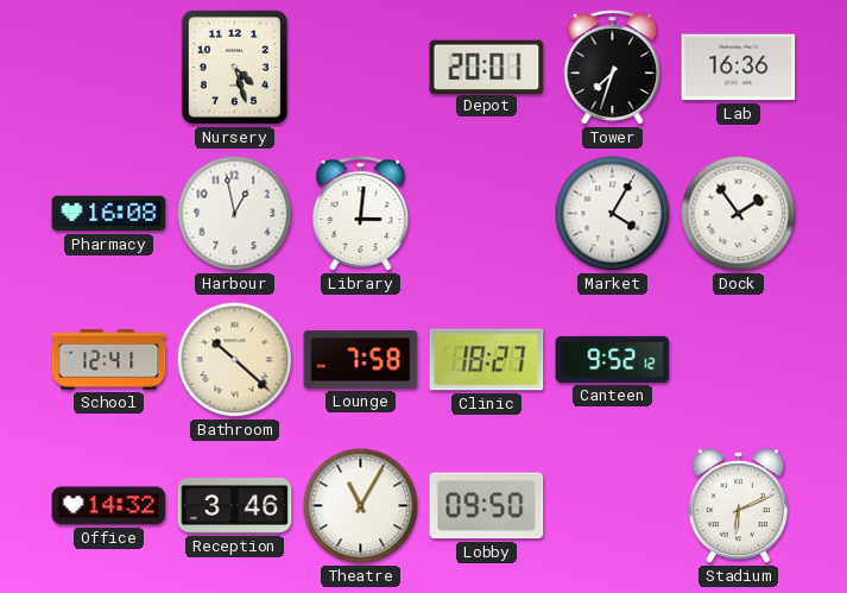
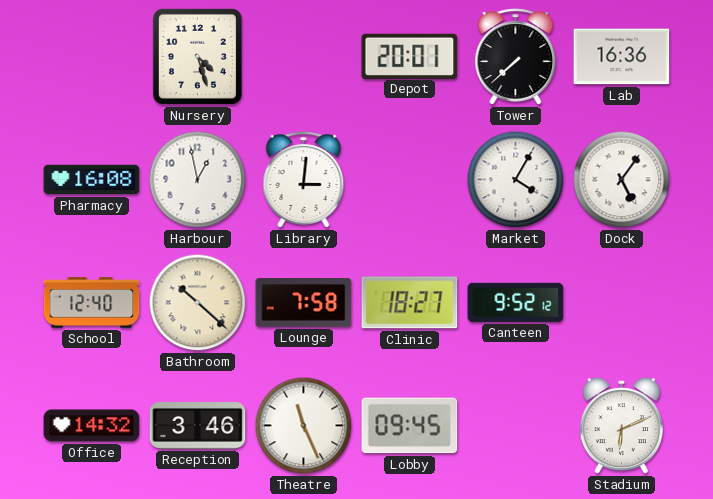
Tower: 7:33 -> 7:38
Dock: 1:54 -> 5:06
School: 12:41 -> 12:40
Theatre: 11:05 -> 11:26
Lobby: 09:50 -> 09:45
